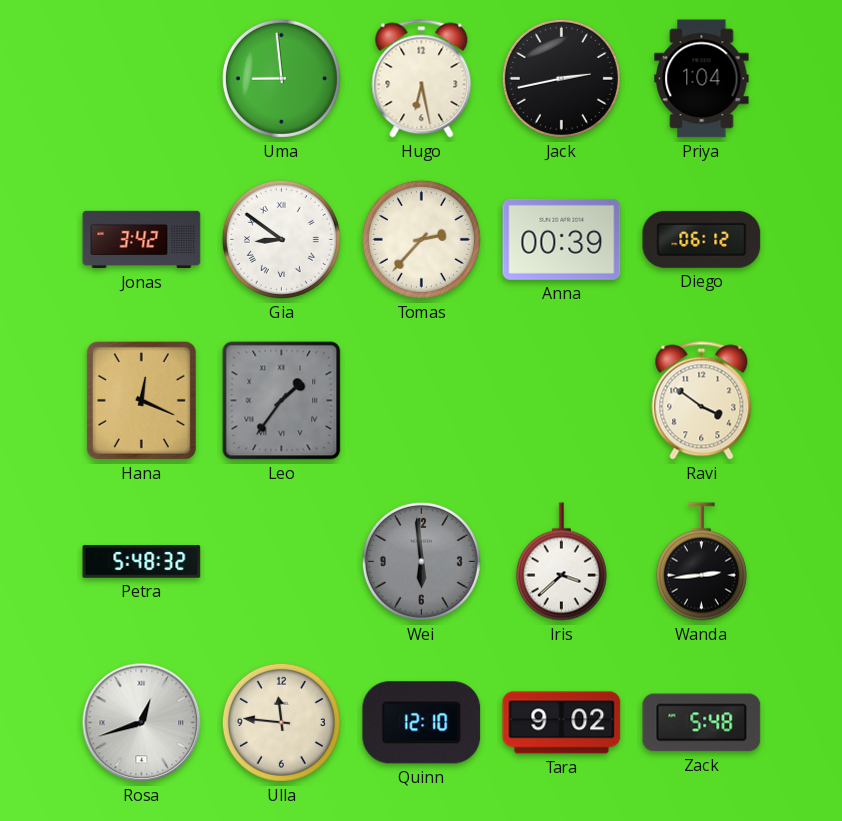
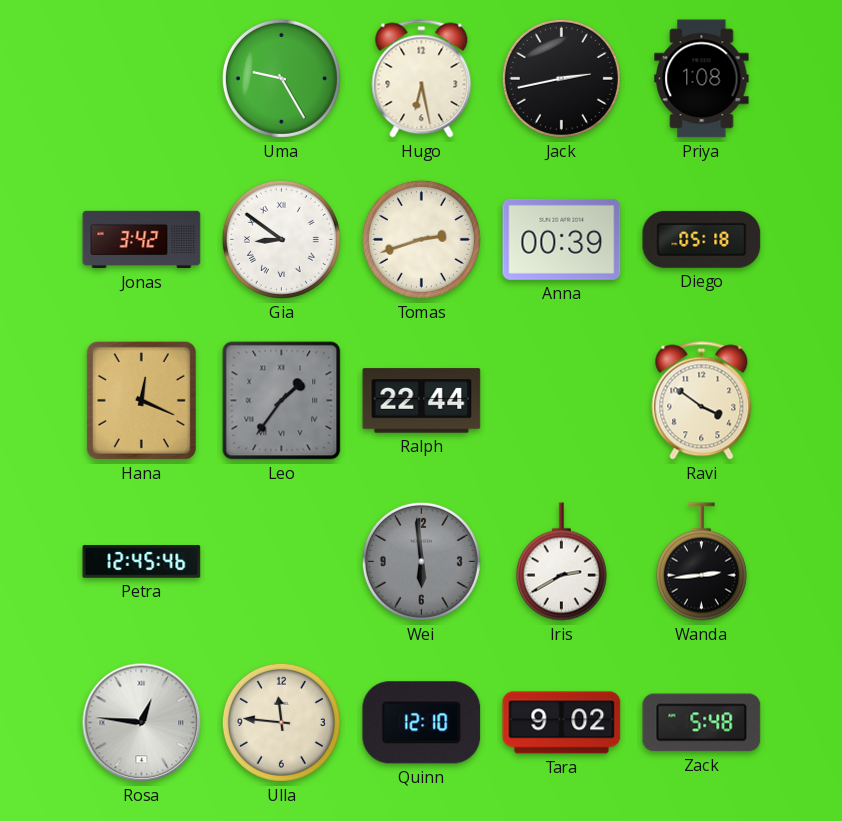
Uma: 8:59 -> 9:25
Priya: 1:04 -> 1:08
Tomas: 2:37 -> 2:42
Diego: 06:12 -> 05:18
Ralph: none -> 22:44
Petra: 5:48 -> 12:45
Iris: 3:38 -> 2:40
Rosa: 12:42 -> 12:46
